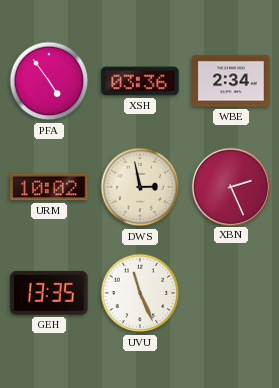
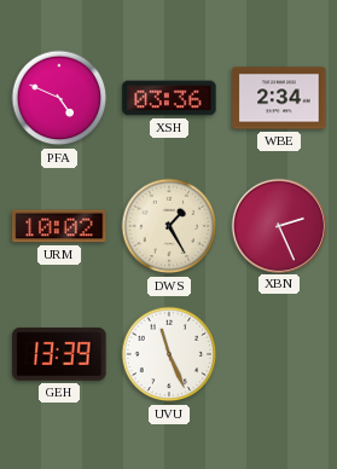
PFA: 4:54 -> 4:49
DWS: 2:58 -> 1:25
GEH: 13:35 -> 13:39
